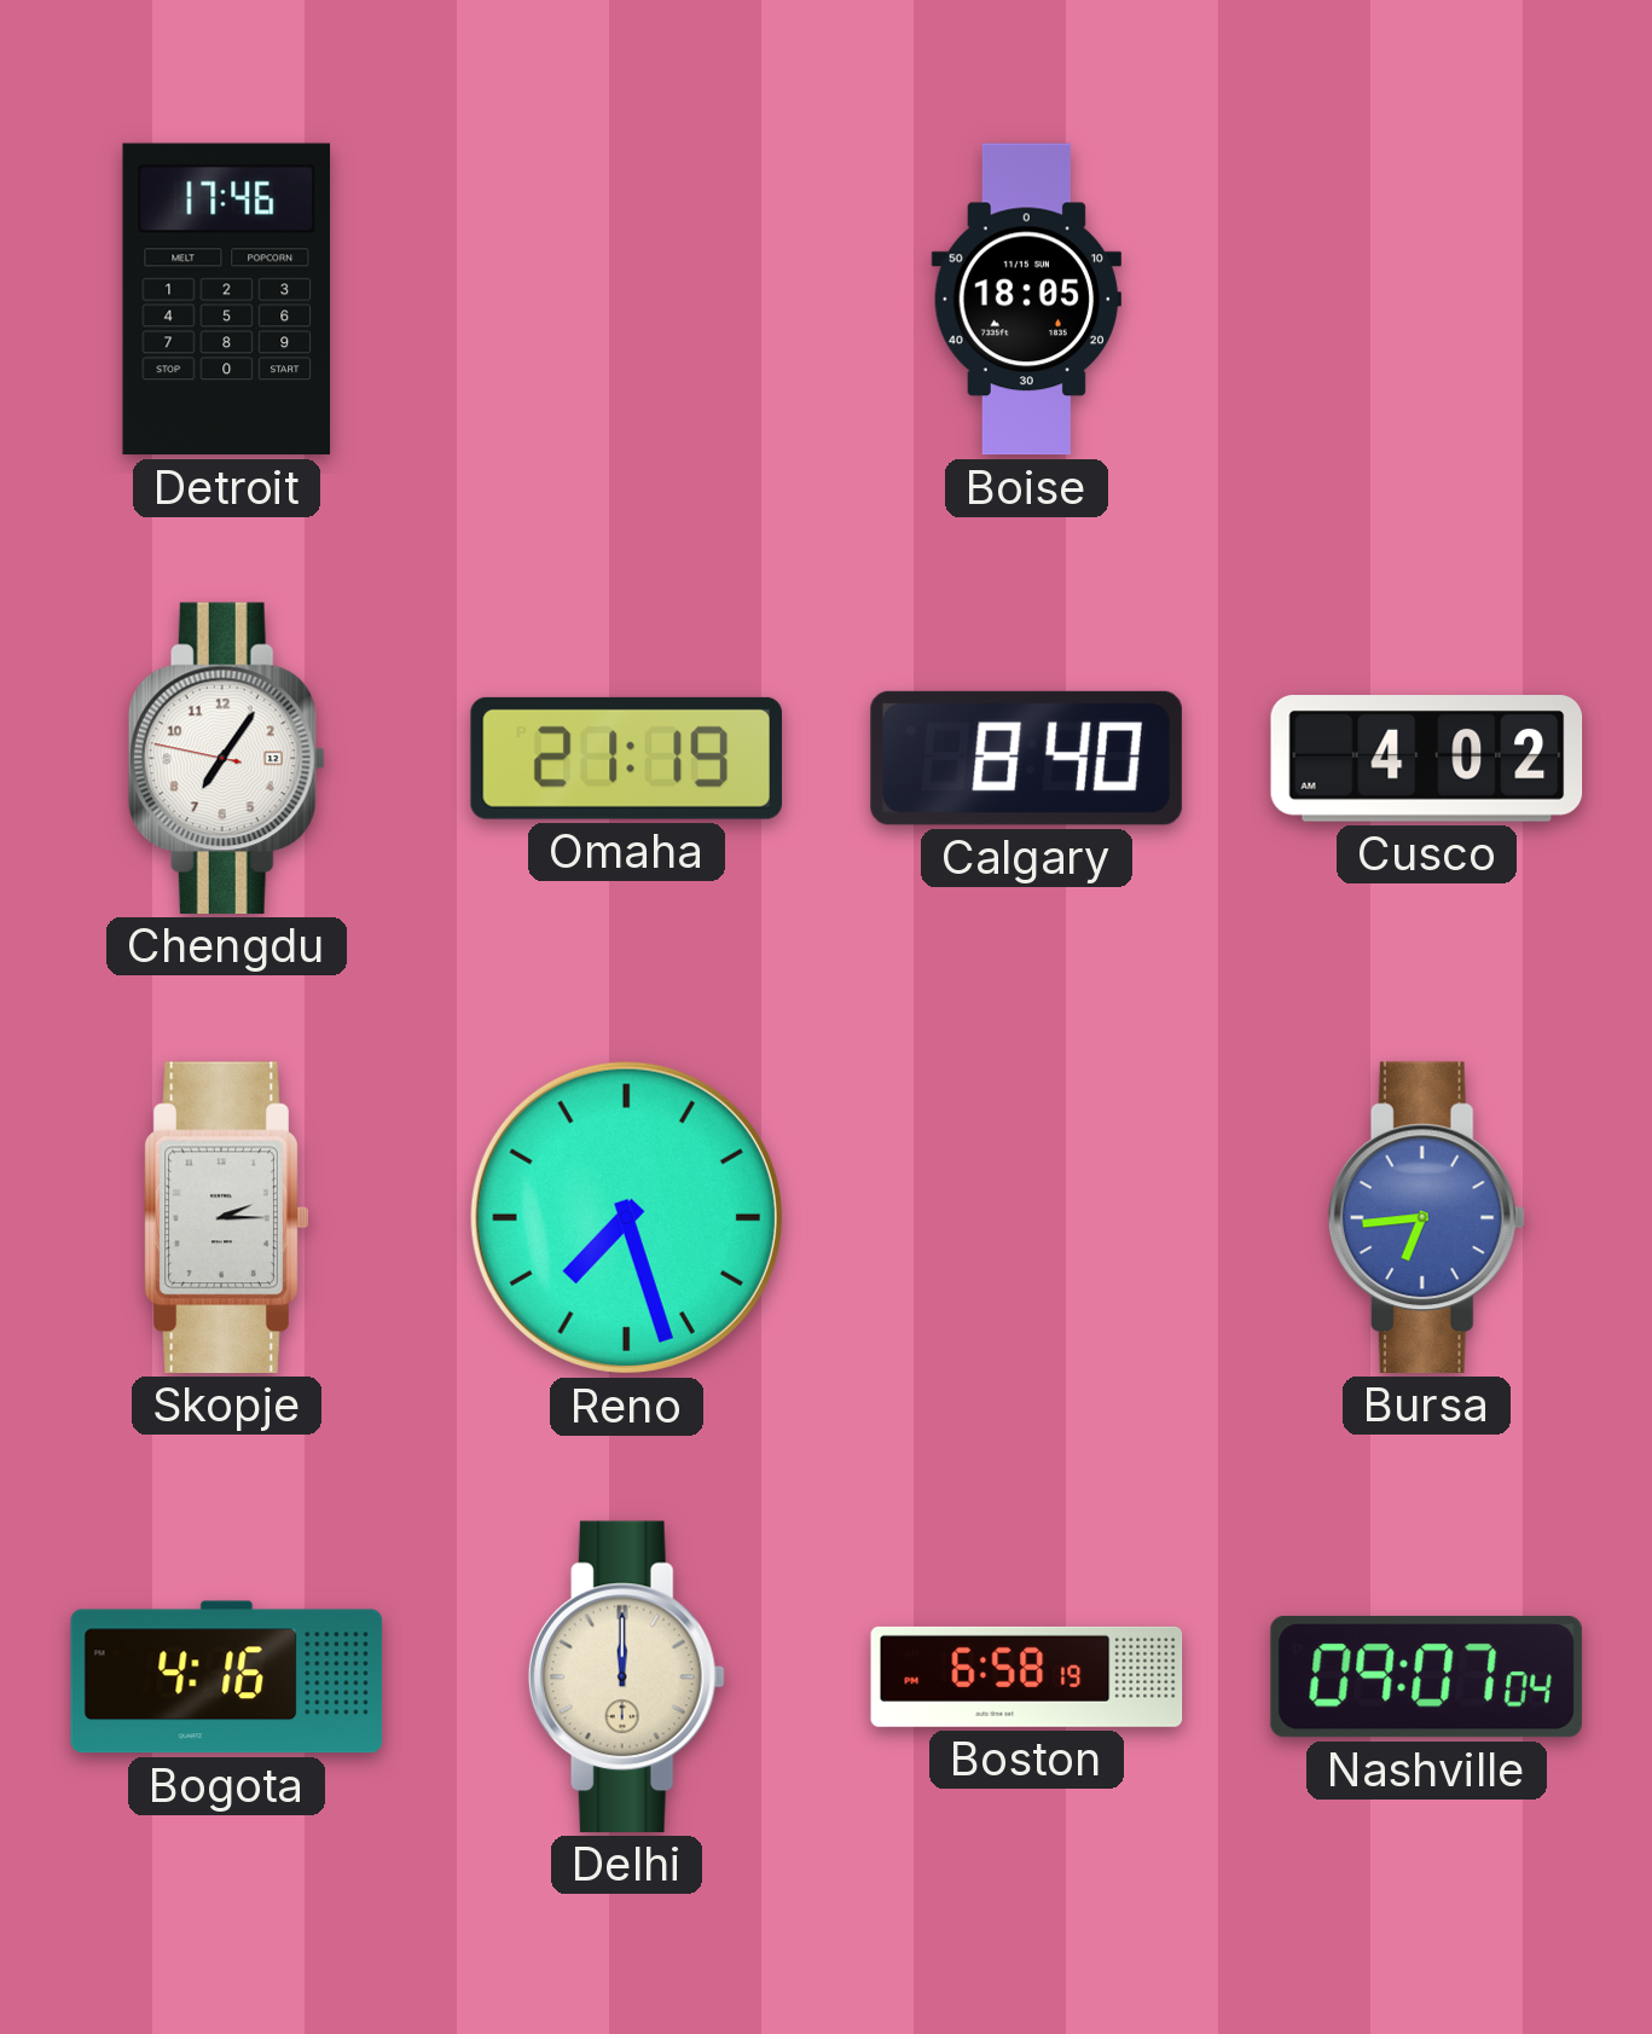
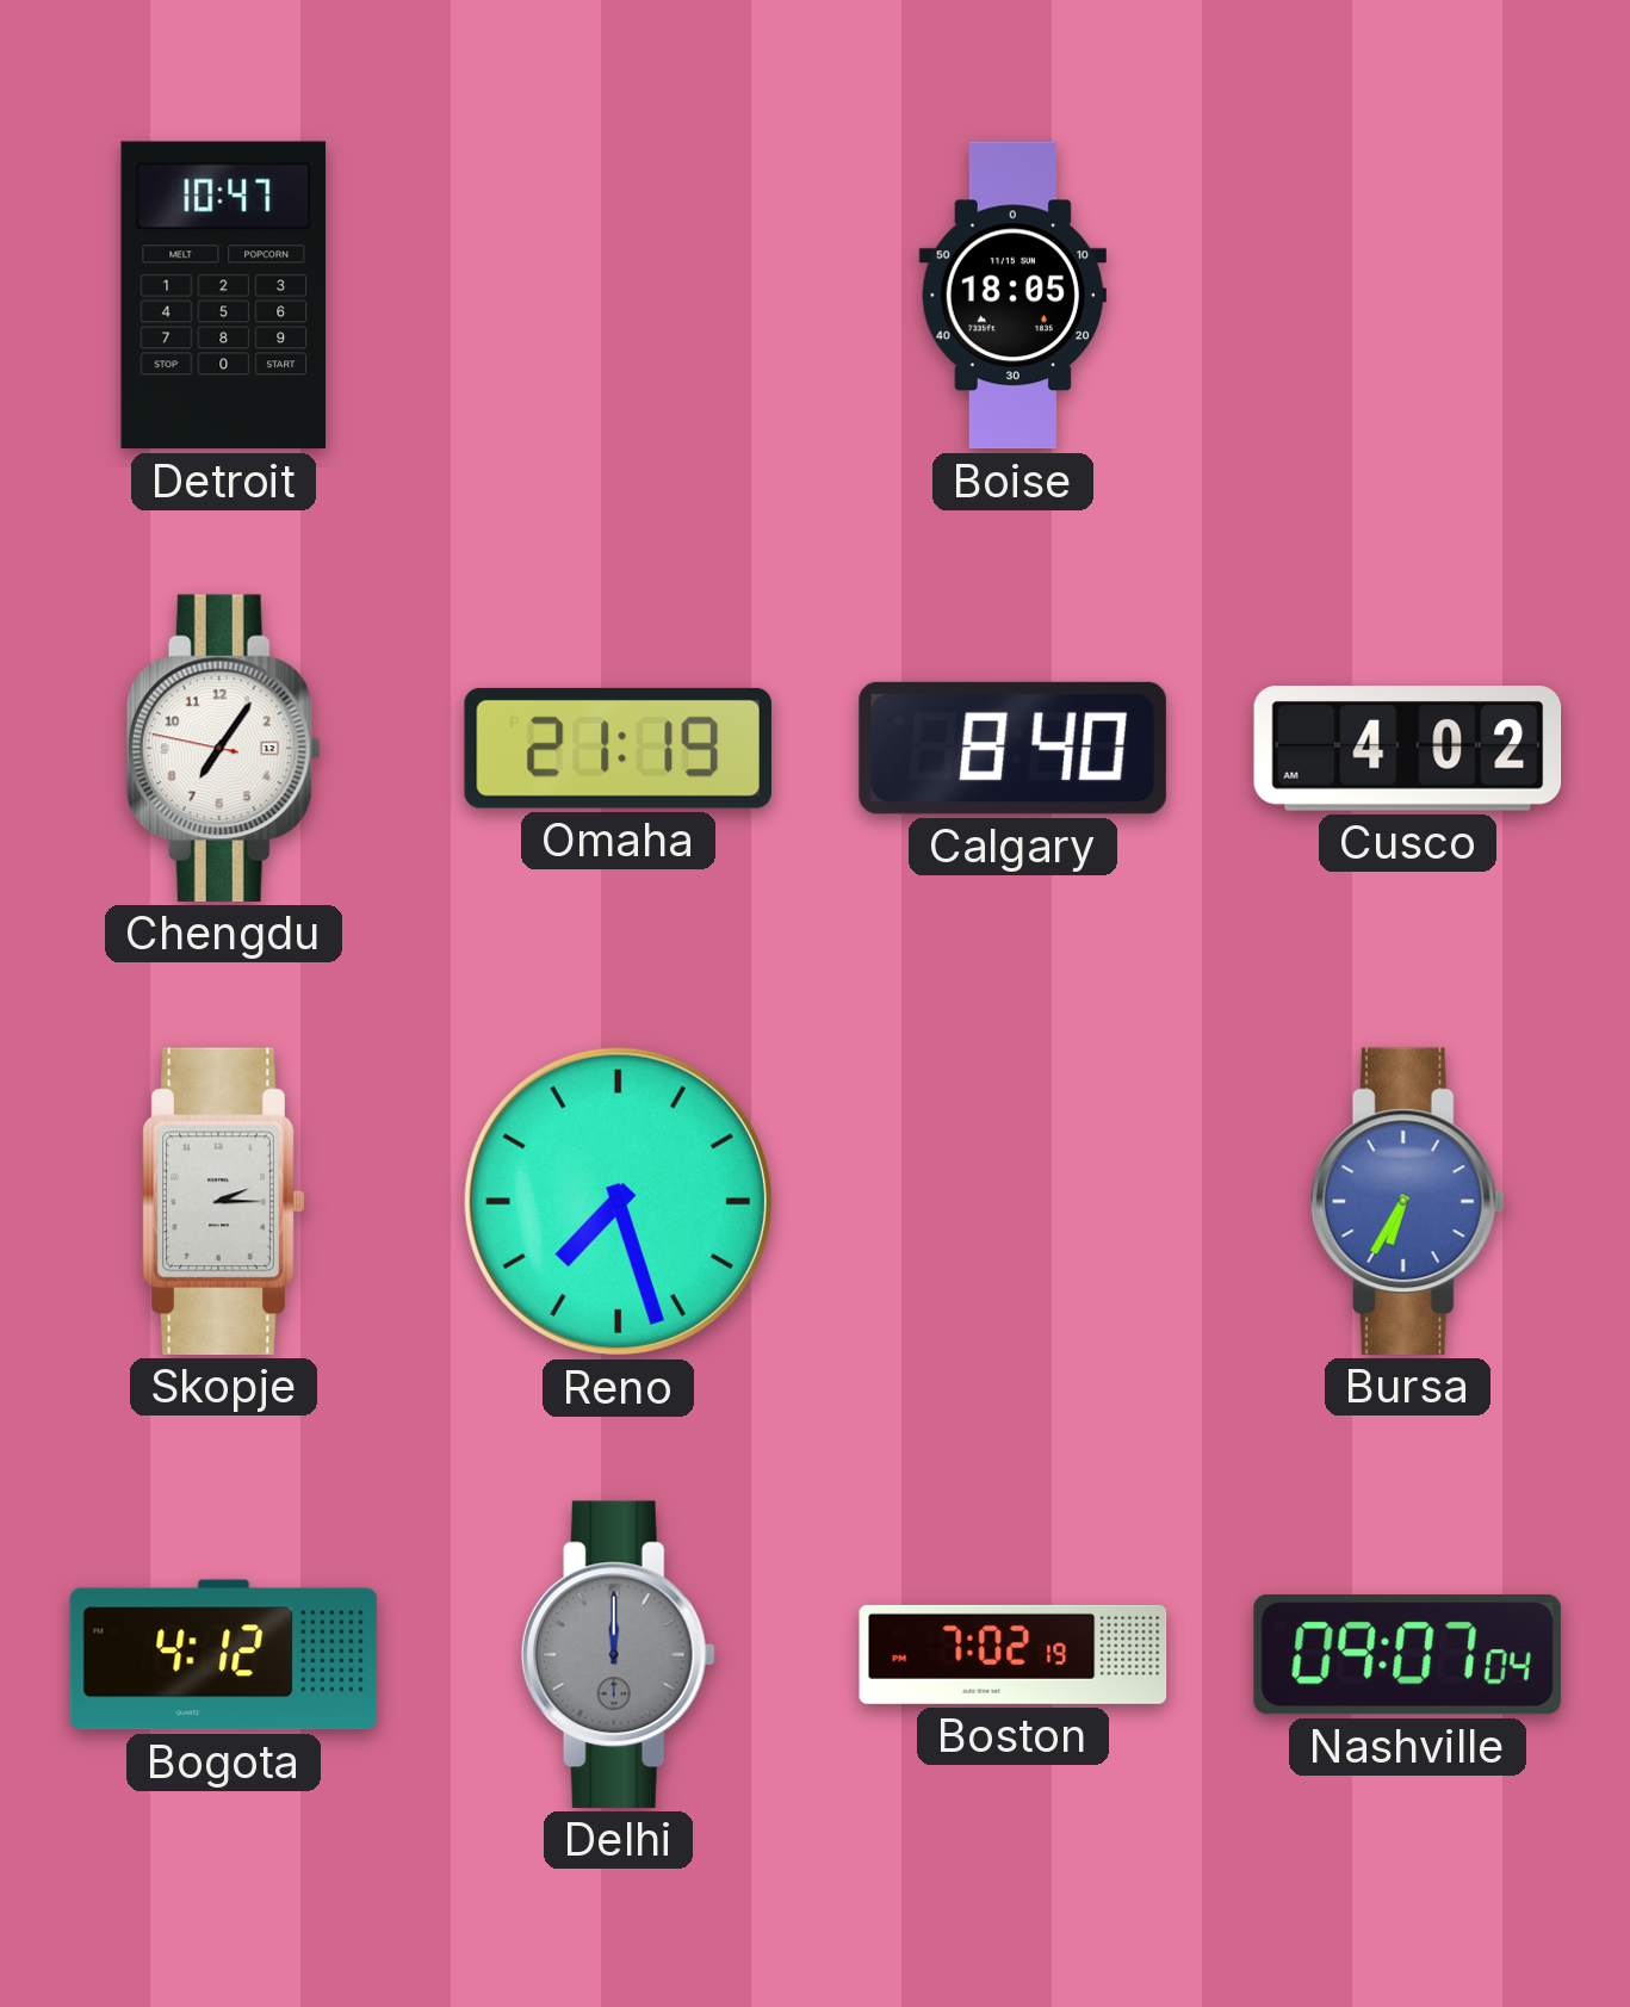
Detroit: 17:46 -> 10:47
Bursa: 6:44 -> 6:35
Bogota: 4:16 -> 4:12
Delhi dial: cream -> grey
Boston: 6:58 -> 7:02
